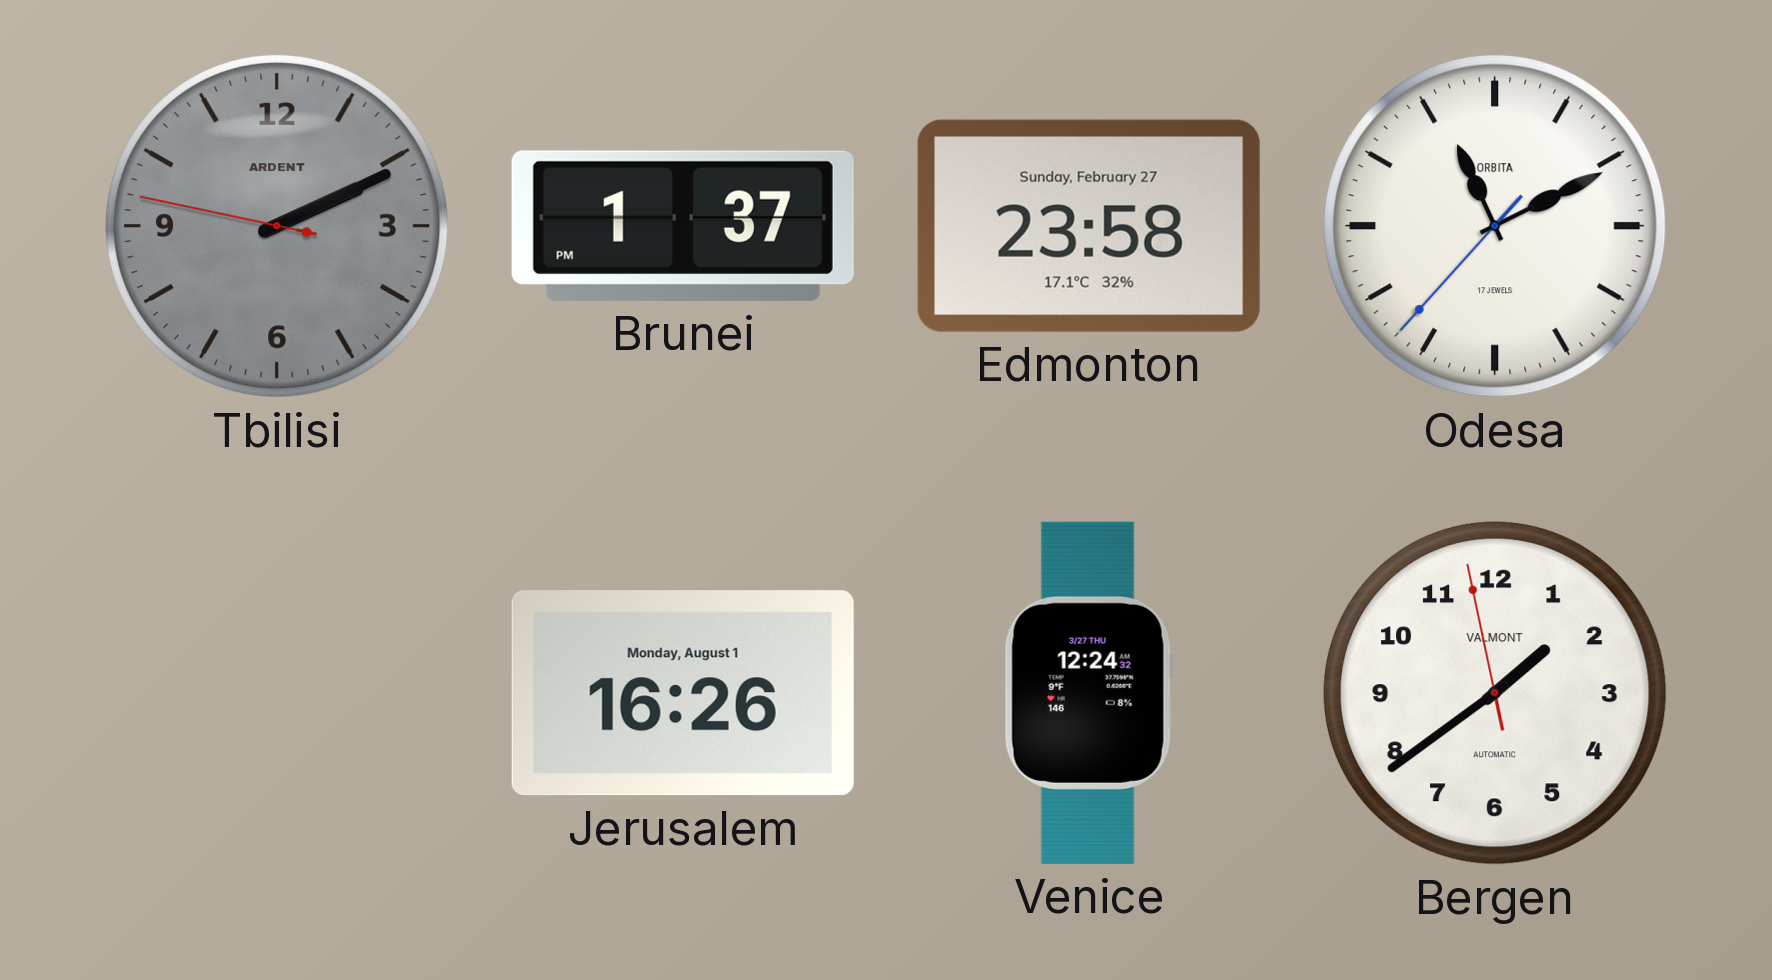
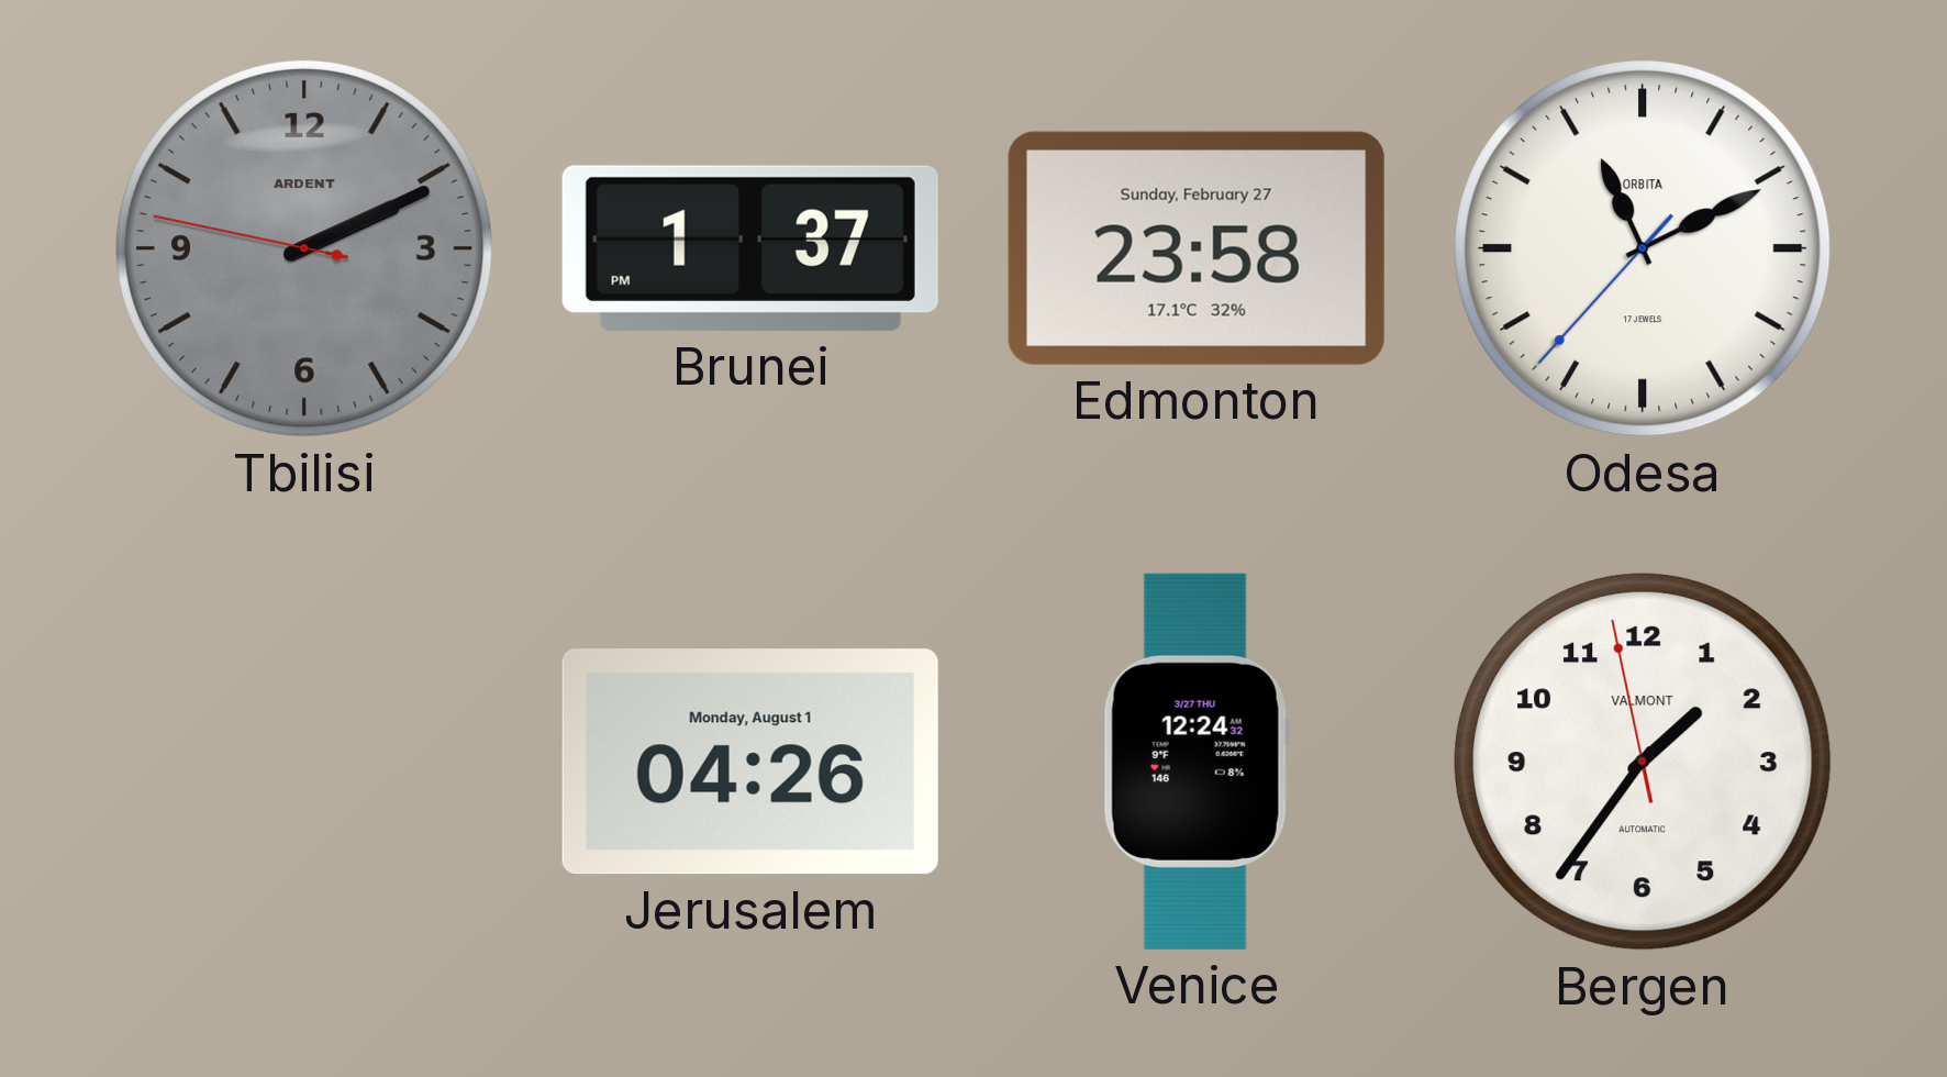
Jerusalem: 16:26 -> 04:26
Bergen: 1:38 -> 1:35
